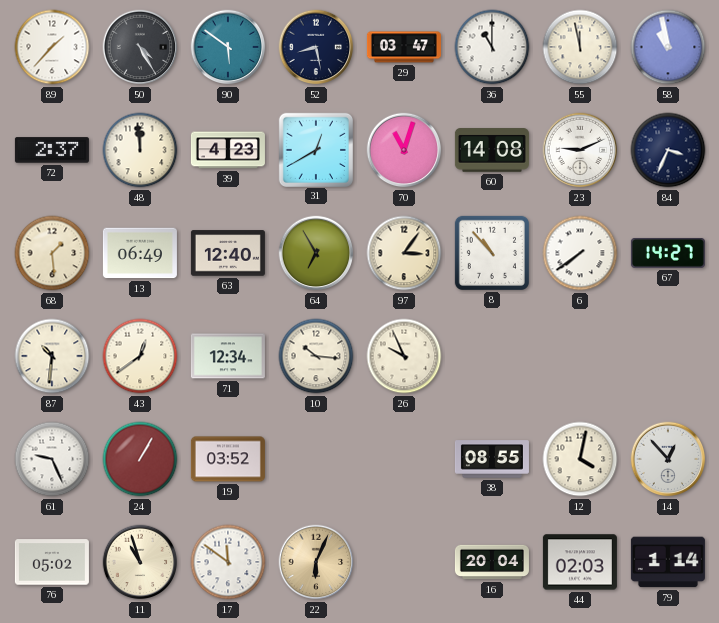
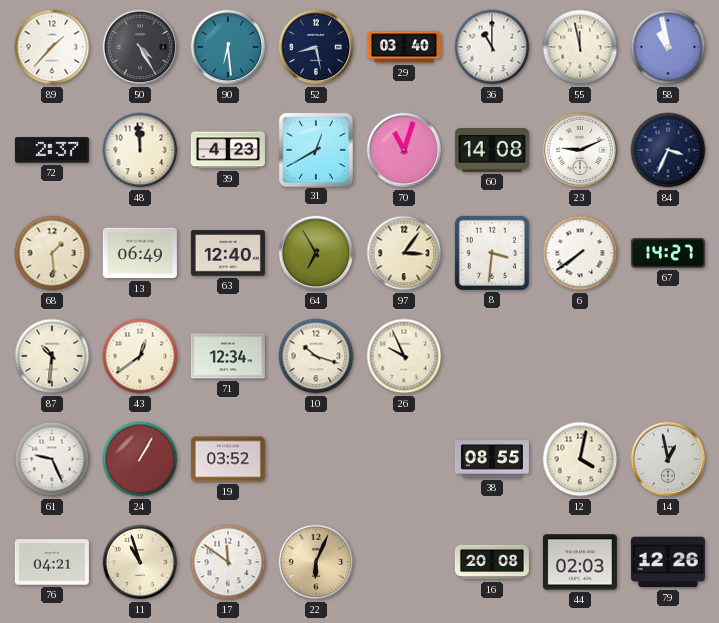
90: 5:51 -> 6:29
29: 03:47 -> 03:40
8: 10:53 -> 3:31
10: 10:16 -> 10:18
14: 12:53 -> 12:58
76: 05:02 -> 04:21
16: 20:04 -> 20:08
79: 1:14 -> 12:26
